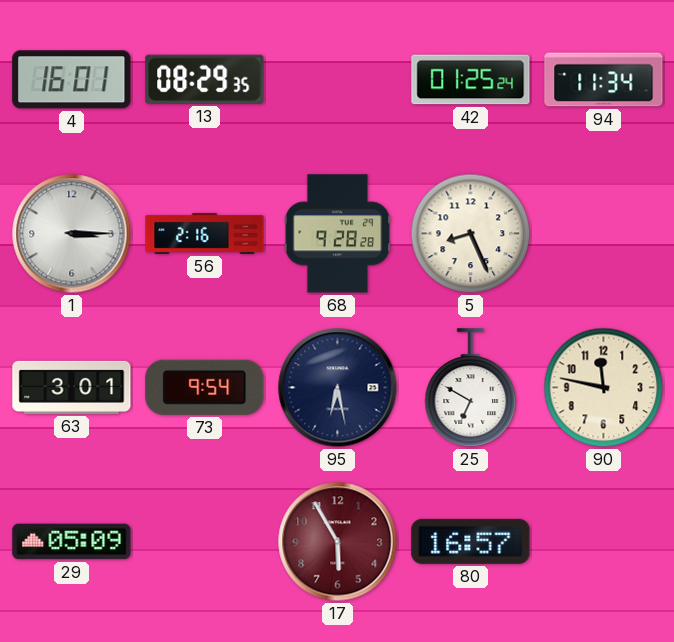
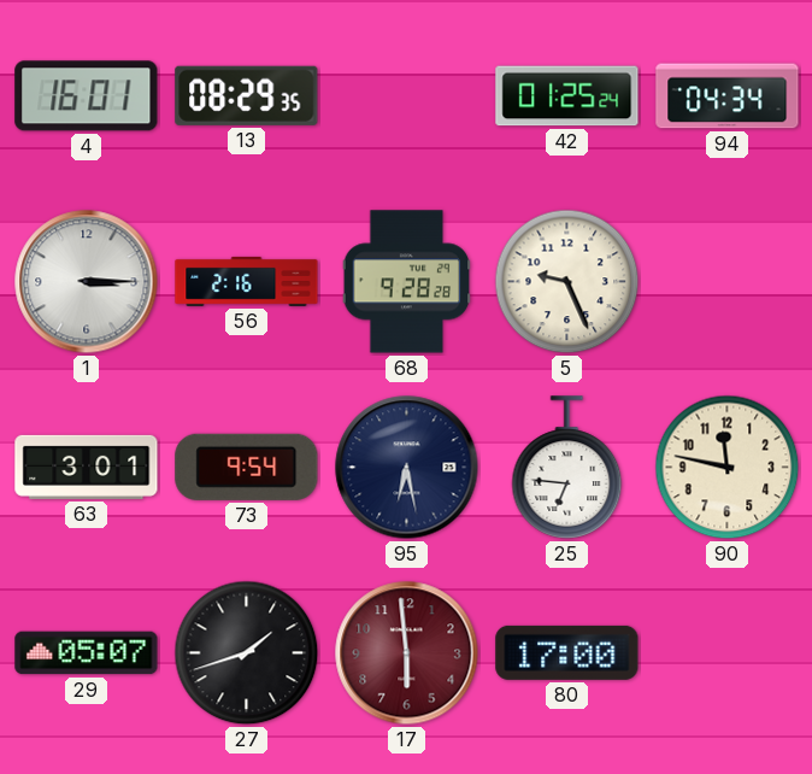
94: 11:34 -> 04:34
5: 8:26 -> 9:26
25: 6:50 -> 6:46
29: 05:09 -> 05:07
27: none -> 1:42
17: 5:55 -> 5:59
80: 16:57 -> 17:00
